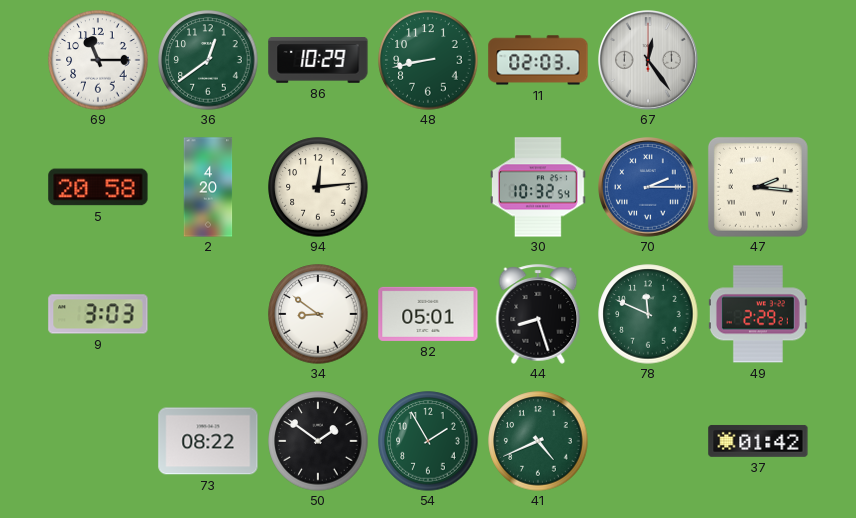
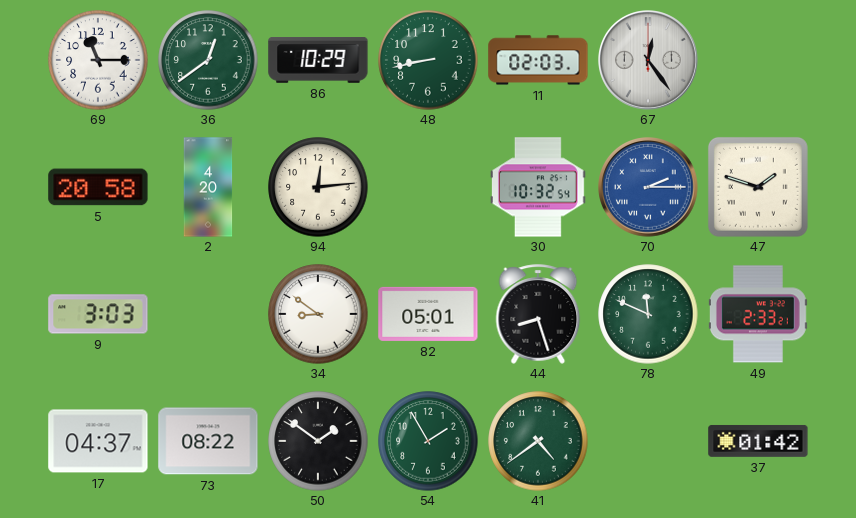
47: 2:16 -> 1:48
49: 2:29 -> 2:33
17: none -> 04:37
41: 4:41 -> 4:39
